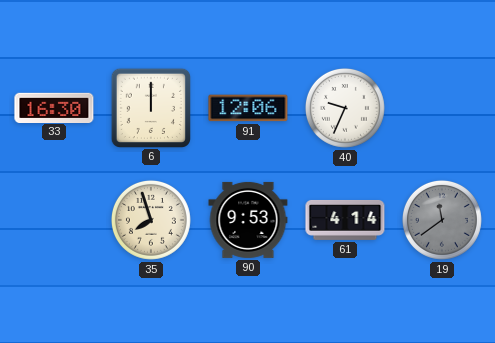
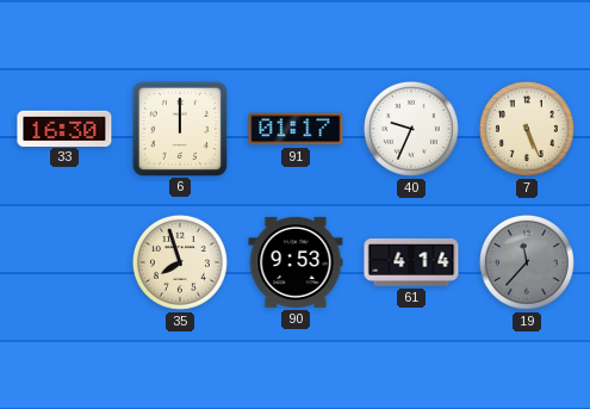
91: 12:06 -> 01:17
7: none -> 5:26
19: 11:39 -> 11:37
